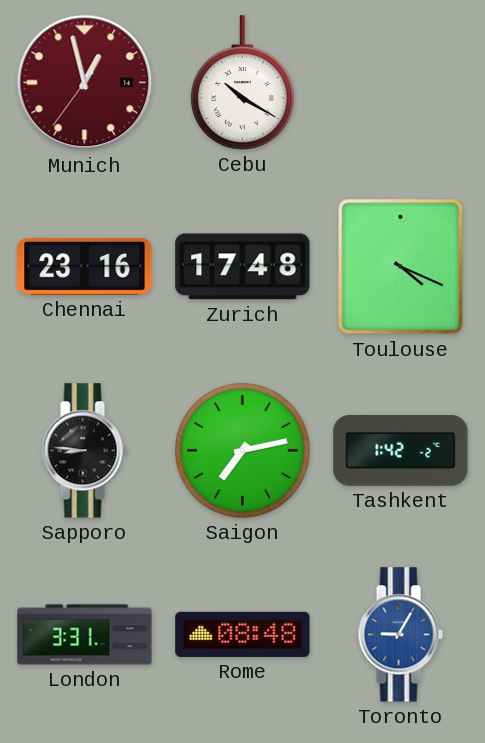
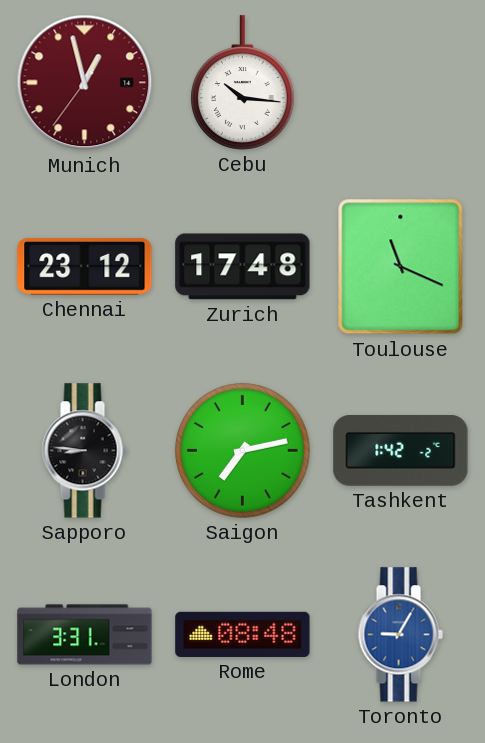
Cebu: 10:20 -> 10:16
Chennai: 23:16 -> 23:12
Toulouse: 4:19 -> 11:19
